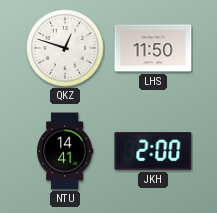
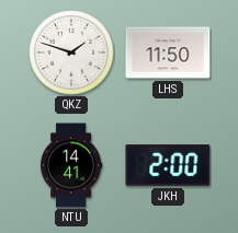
QKZ: 12:48 -> 1:48
